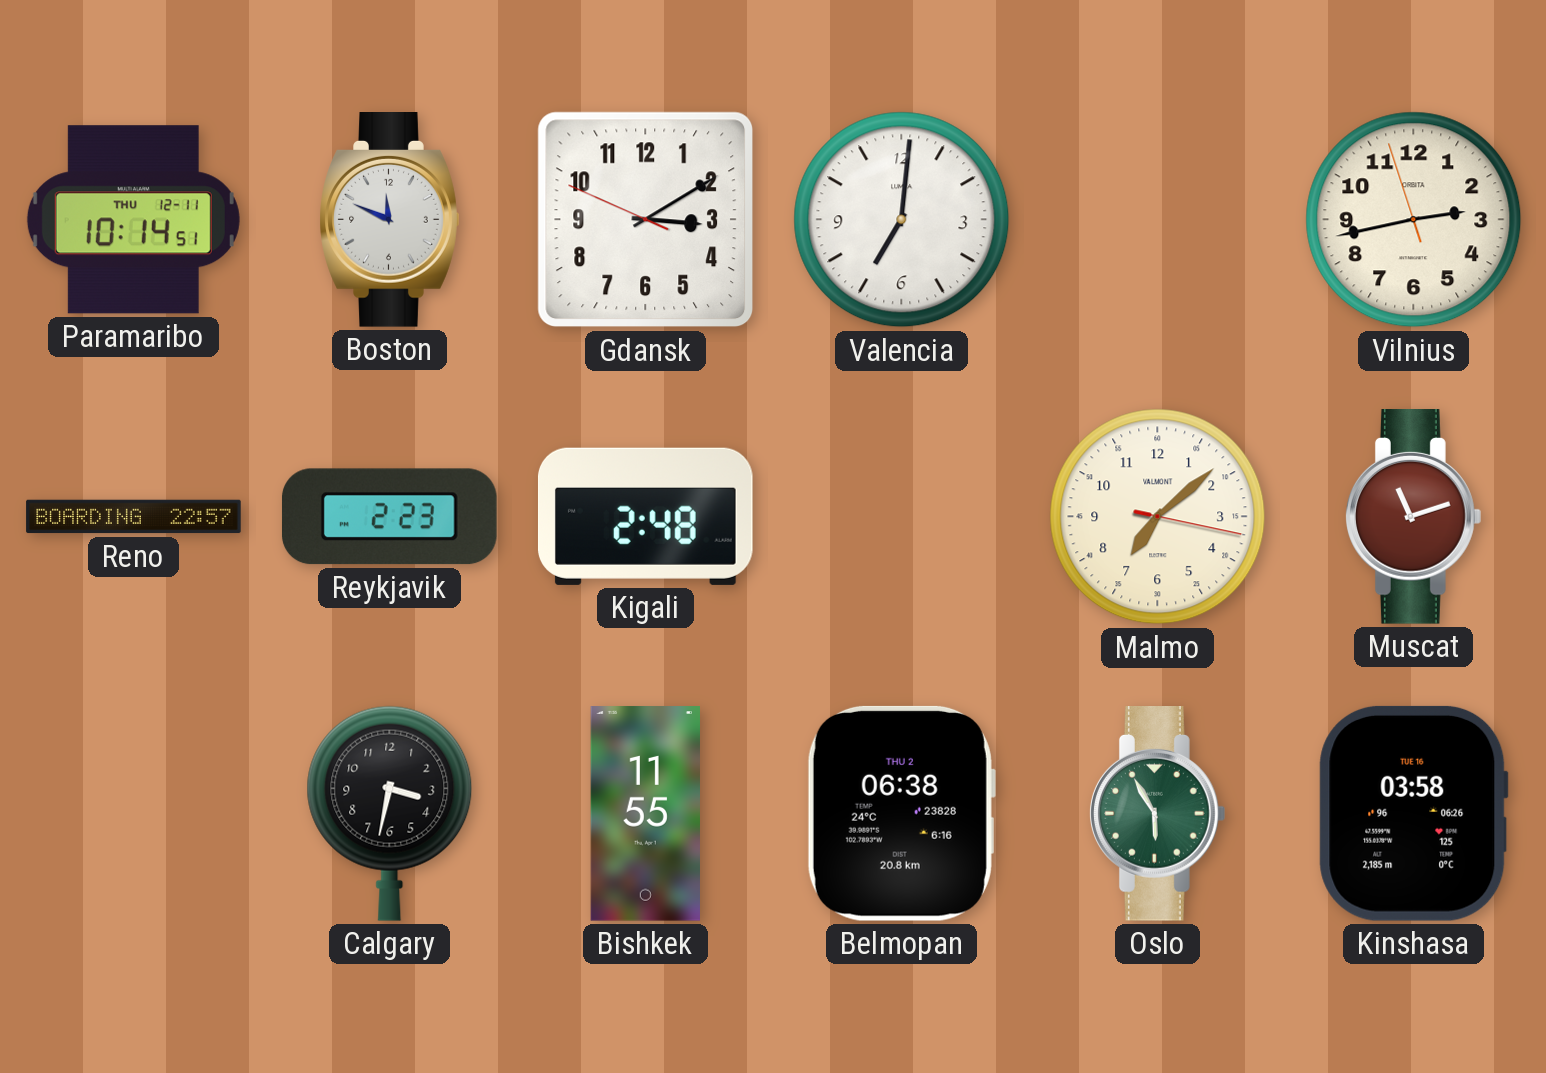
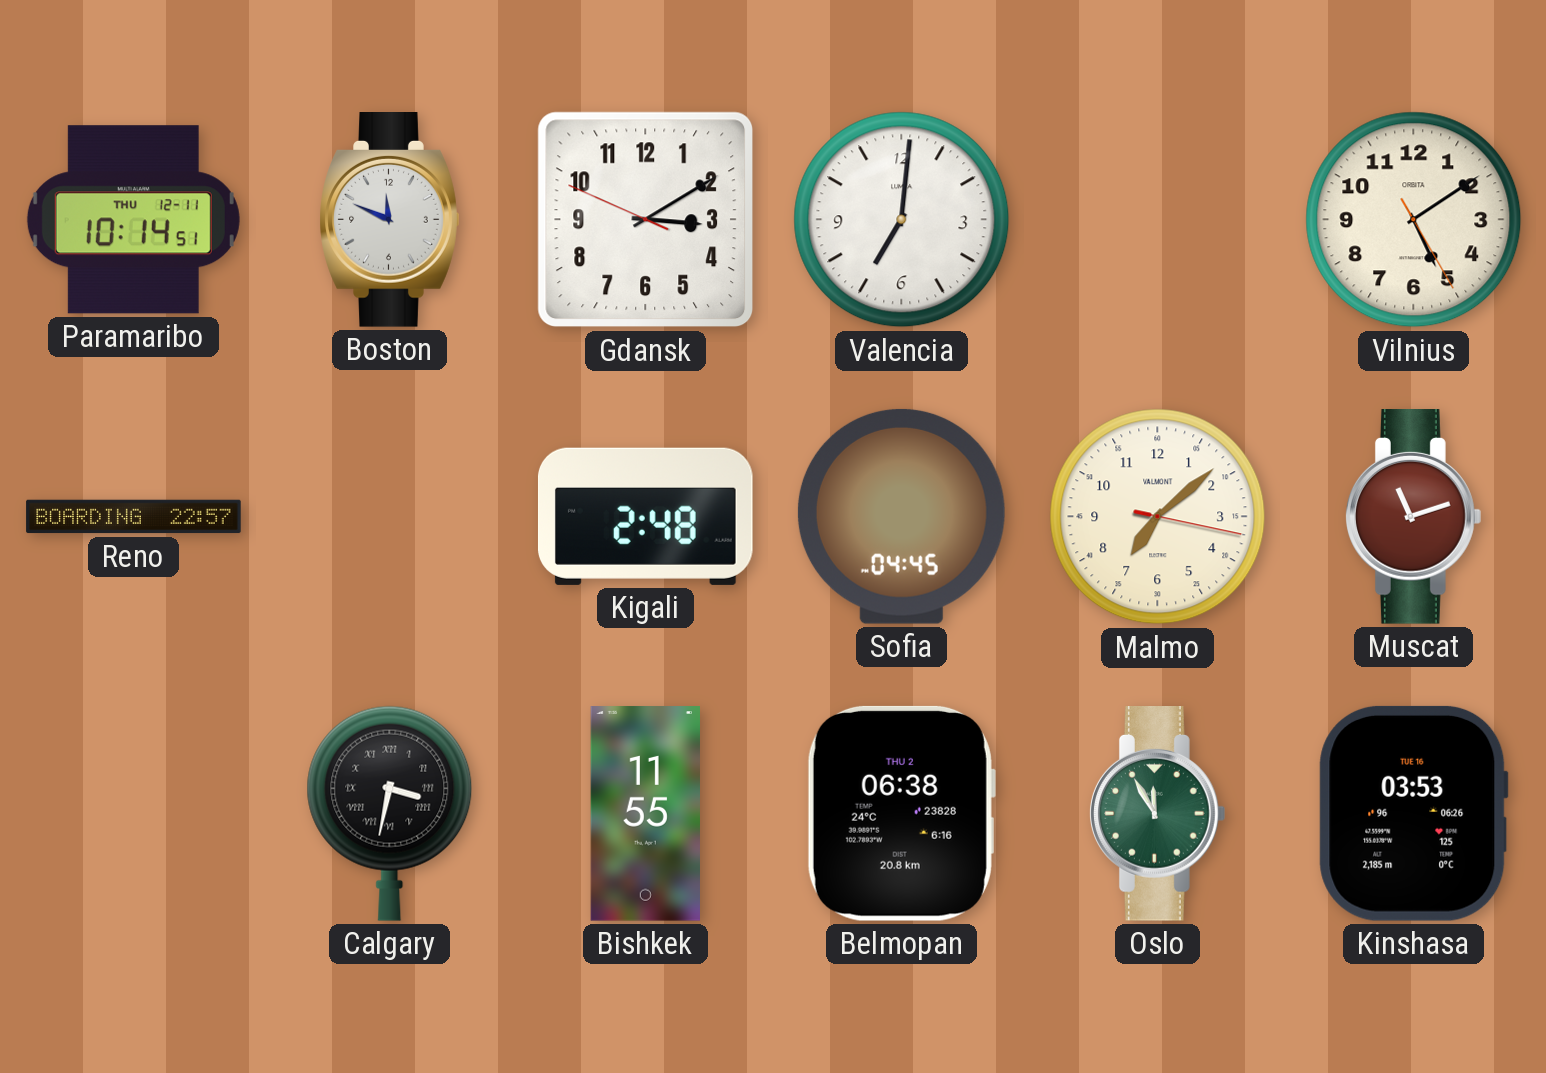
Vilnius: 2:42 -> 5:09
Reykjavik: 2:23 -> none
Sofia: none -> 04:45
Calgary numerals: Arabic -> Roman
Oslo: 5:55 -> 11:55
Kinshasa: 03:58 -> 03:53
